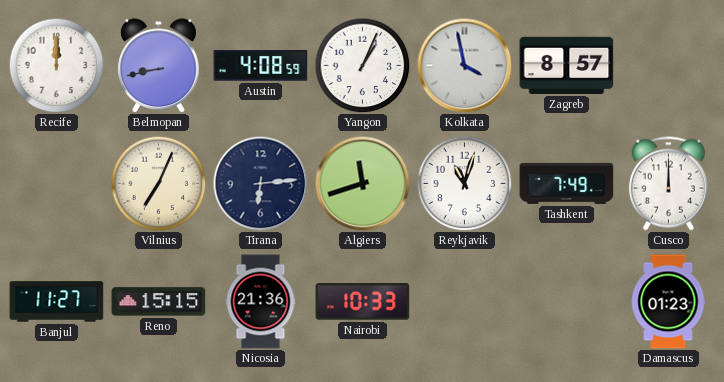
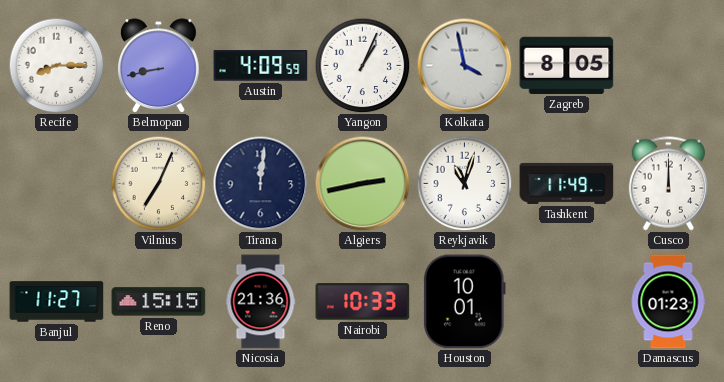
Recife: 12:00 -> 8:15
Austin: 4:08 -> 4:09
Zagreb: 8:57 -> 8:05
Tirana: 6:14 -> 12:01
Algiers: 11:42 -> 2:43
Tashkent: 7:49 -> 11:49
Houston: none -> 10:01
